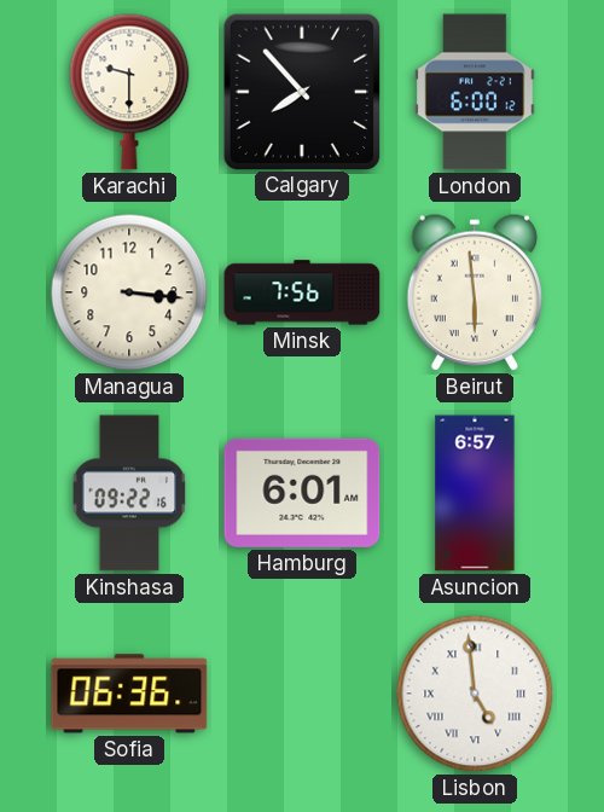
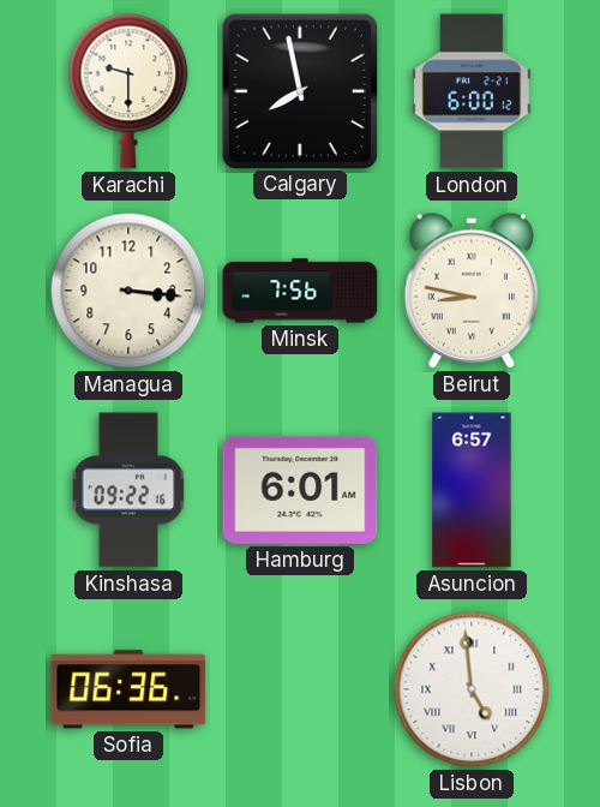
Calgary: 7:53 -> 7:58
Beirut: 5:59 -> 8:47
